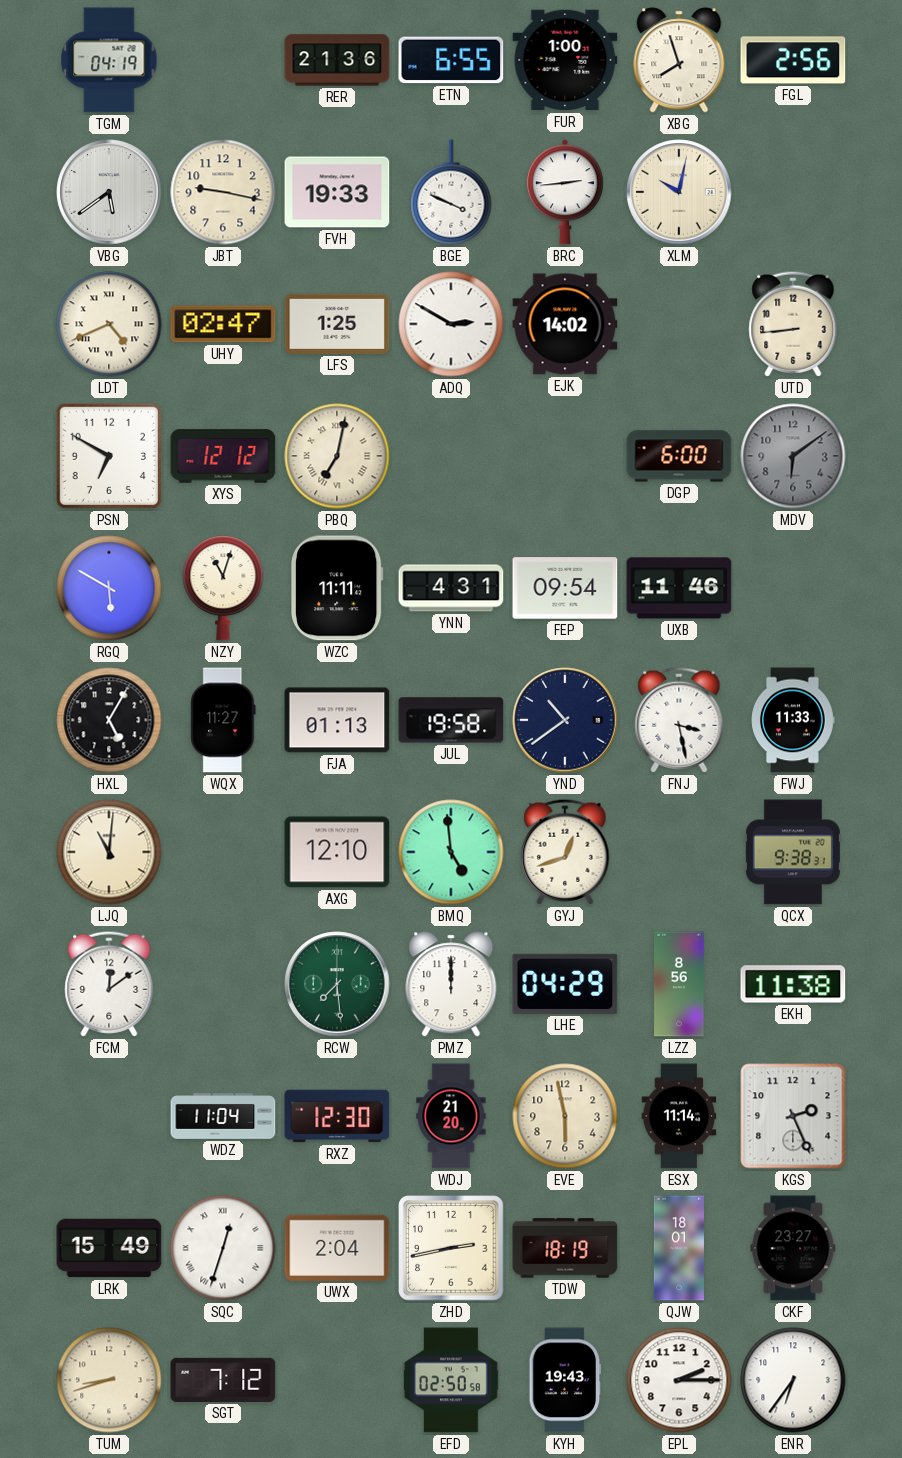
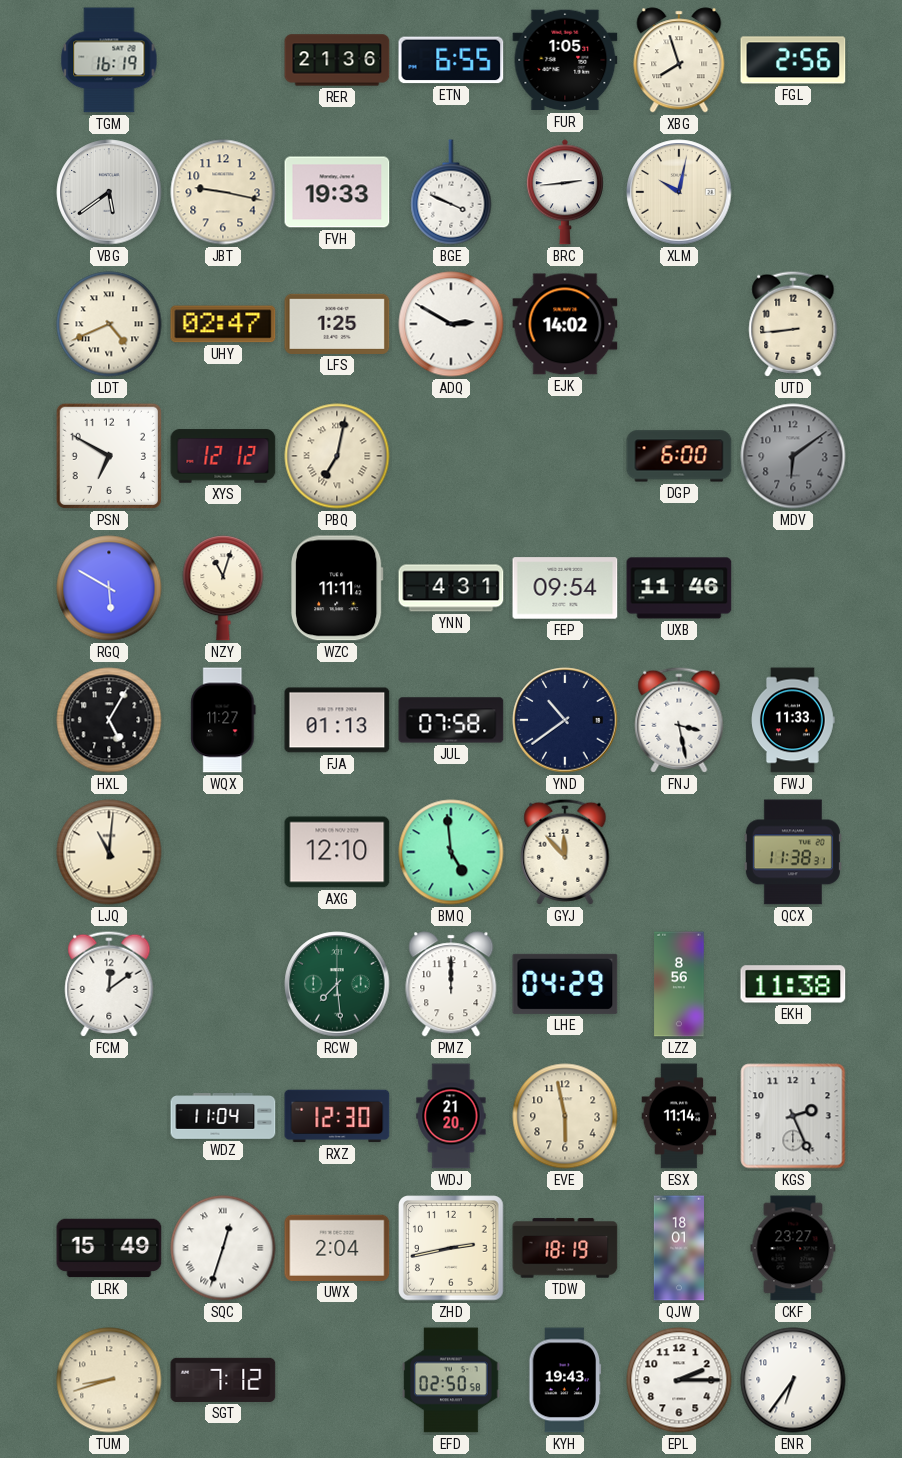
TGM: 04:19 -> 16:19
FUR: 1:00 -> 1:05
JUL: 19:58 -> 07:58
GYJ: 12:42 -> 11:53
QCX: 9:38 -> 11:38
